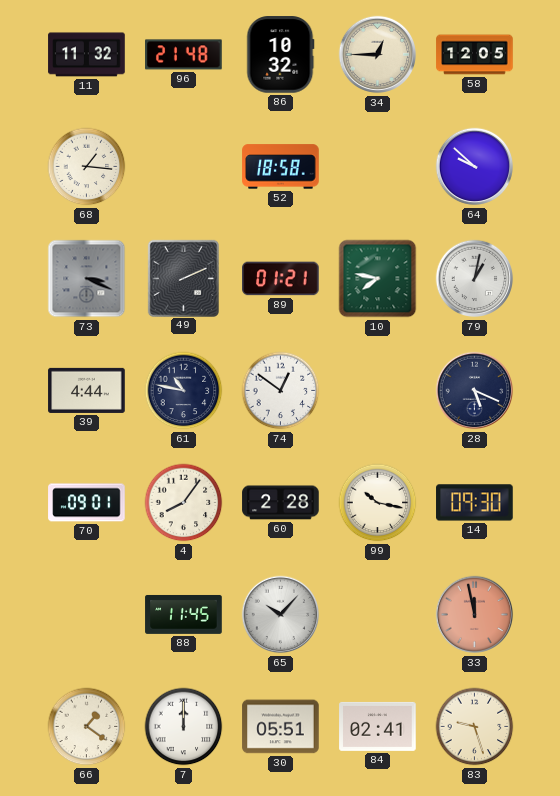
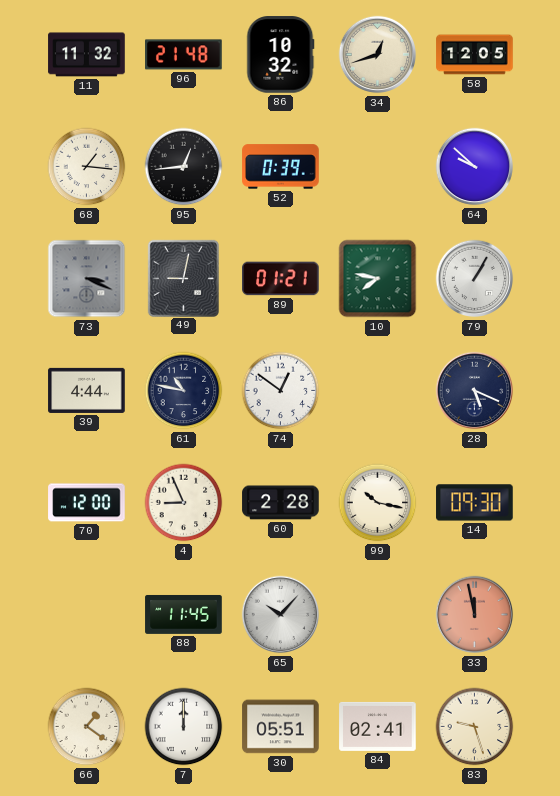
34: 12:45 -> 12:42
95: none -> 12:44
52: 18:58 -> 0:39
49: 2:11 -> 9:02
79: 1:02 -> 1:05
70: 09:01 -> 12:00
4: 8:06 -> 8:56
